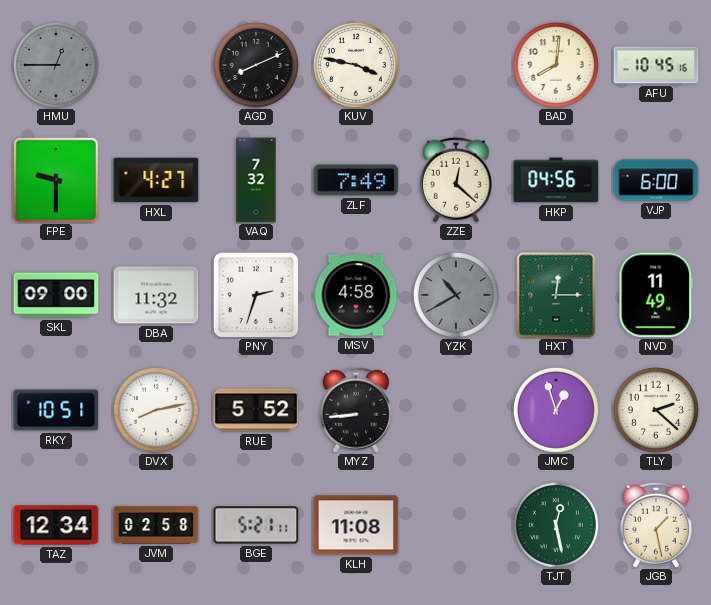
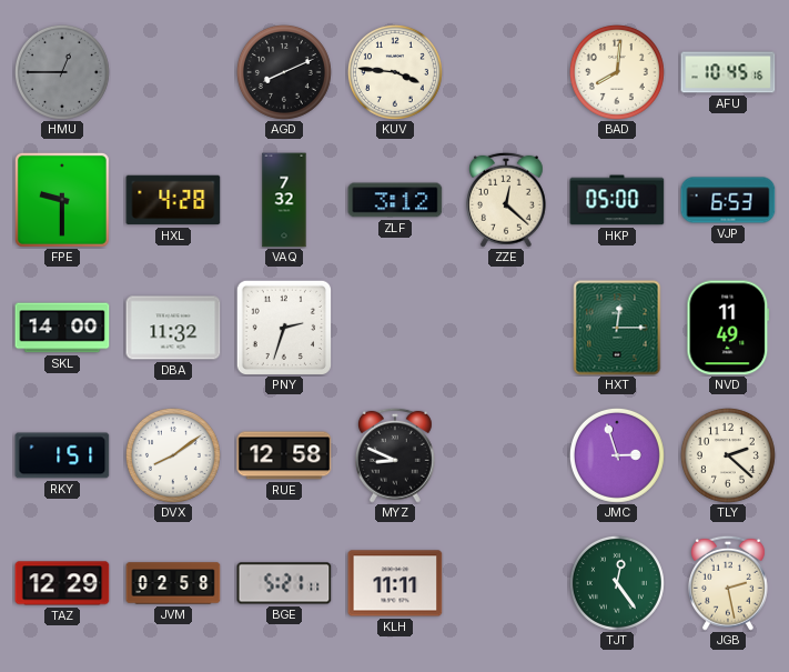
KUV: 3:47 -> 3:46
HXL: 4:27 -> 4:28
ZLF: 7:49 -> 3:12
HKP: 04:56 -> 05:00
VJP: 6:00 -> 6:53
SKL: 09:00 -> 14:00
MSV: 4:58 -> none
YZK: 10:40 -> none
RKY: 10:51 -> 1:51
DVX: 8:13 -> 8:09
RUE: 5:52 -> 12:58
MYZ: 8:44 -> 8:49
JMC: 12:57 -> 2:57
TAZ: 12:34 -> 12:29
KLH: 11:08 -> 11:11
TJT: 12:28 -> 12:24
JGB: 1:28 -> 2:28
